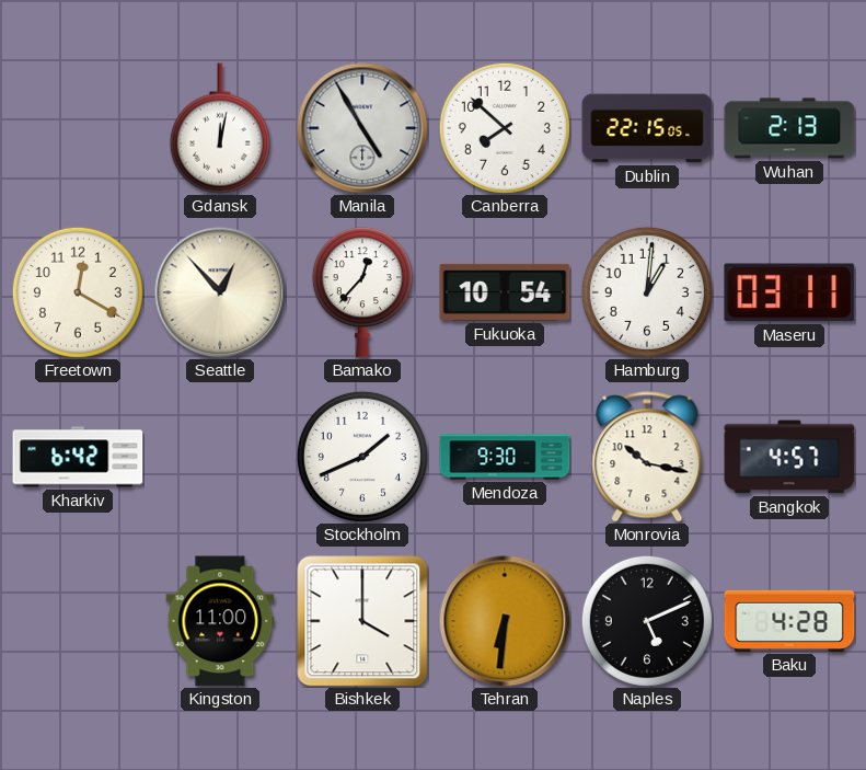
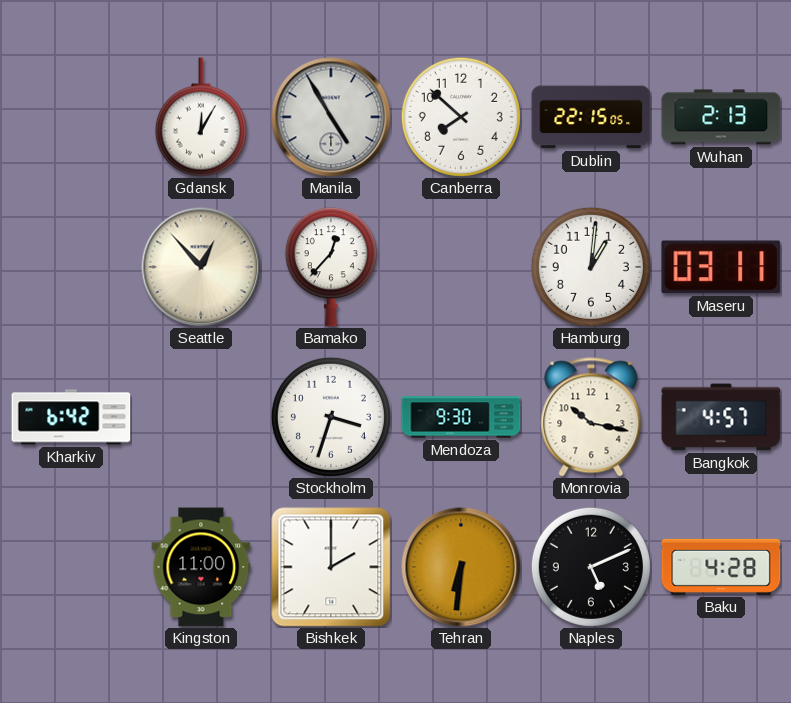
Gdansk: 12:02 -> 12:05
Freetown: 12:20 -> none
Fukuoka: 10:54 -> none
Stockholm: 1:41 -> 3:33
Bishkek: 4:00 -> 2:00
